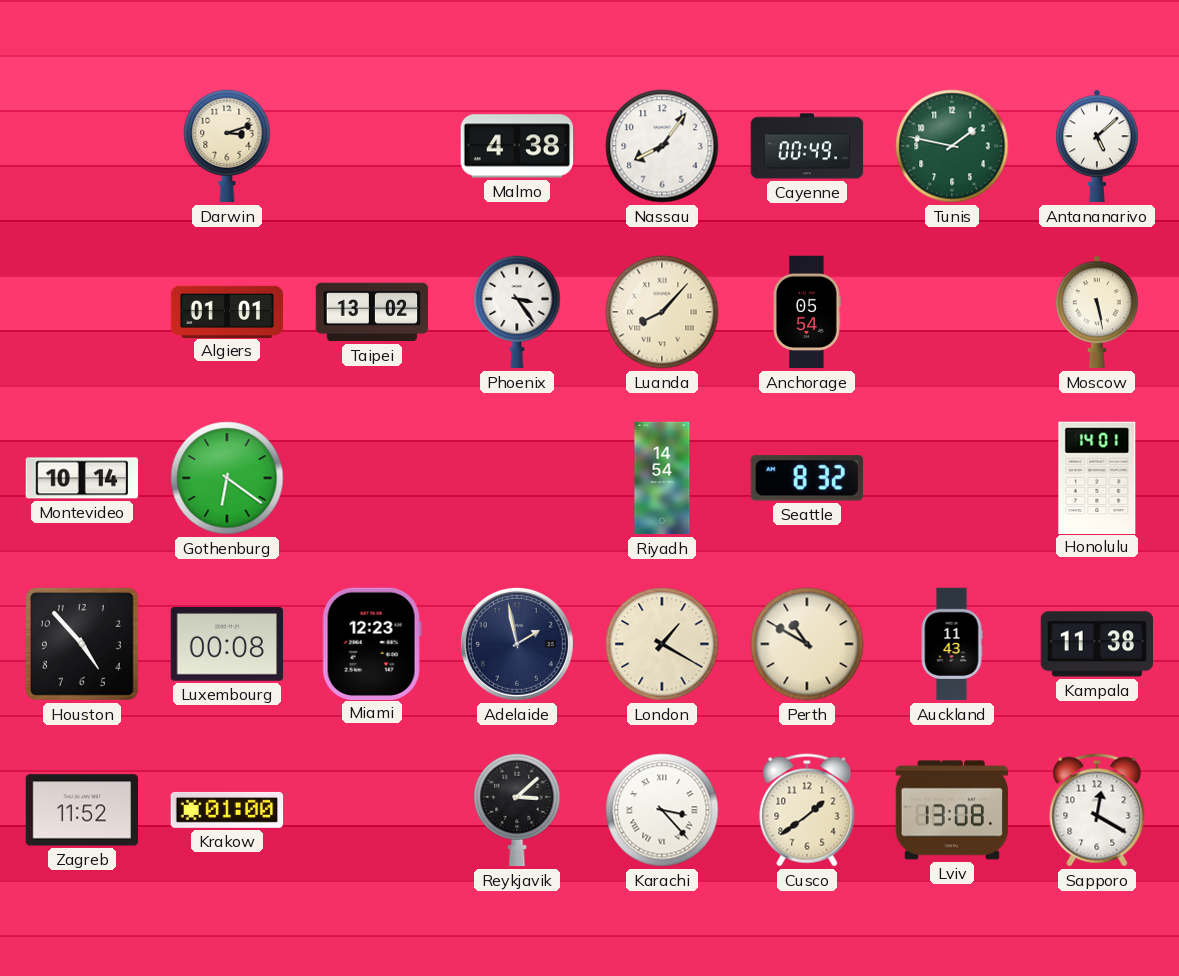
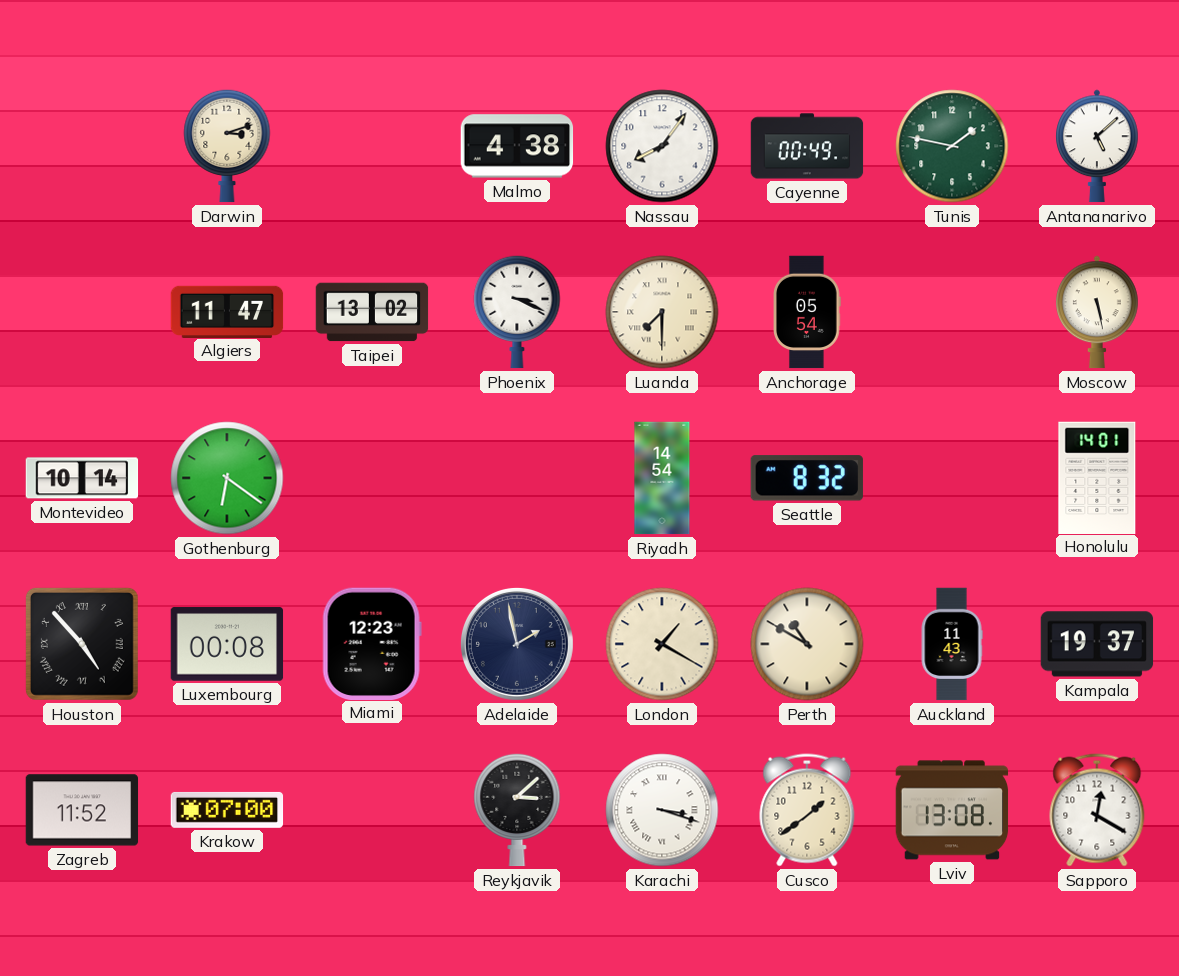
Algiers: 01:01 -> 11:47
Phoenix: 3:24 -> 3:19
Luanda: 8:07 -> 7:30
Houston numerals: Arabic -> Roman
Kampala: 11:38 -> 19:37
Krakow: 01:00 -> 07:00
Karachi: 3:23 -> 3:18
